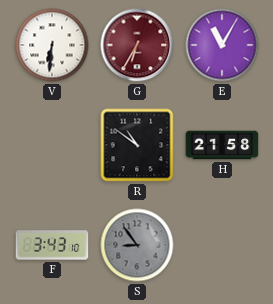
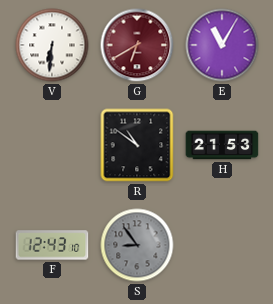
G: 6:35 -> 6:40
H: 21:58 -> 21:53
F: 3:43 -> 12:43
